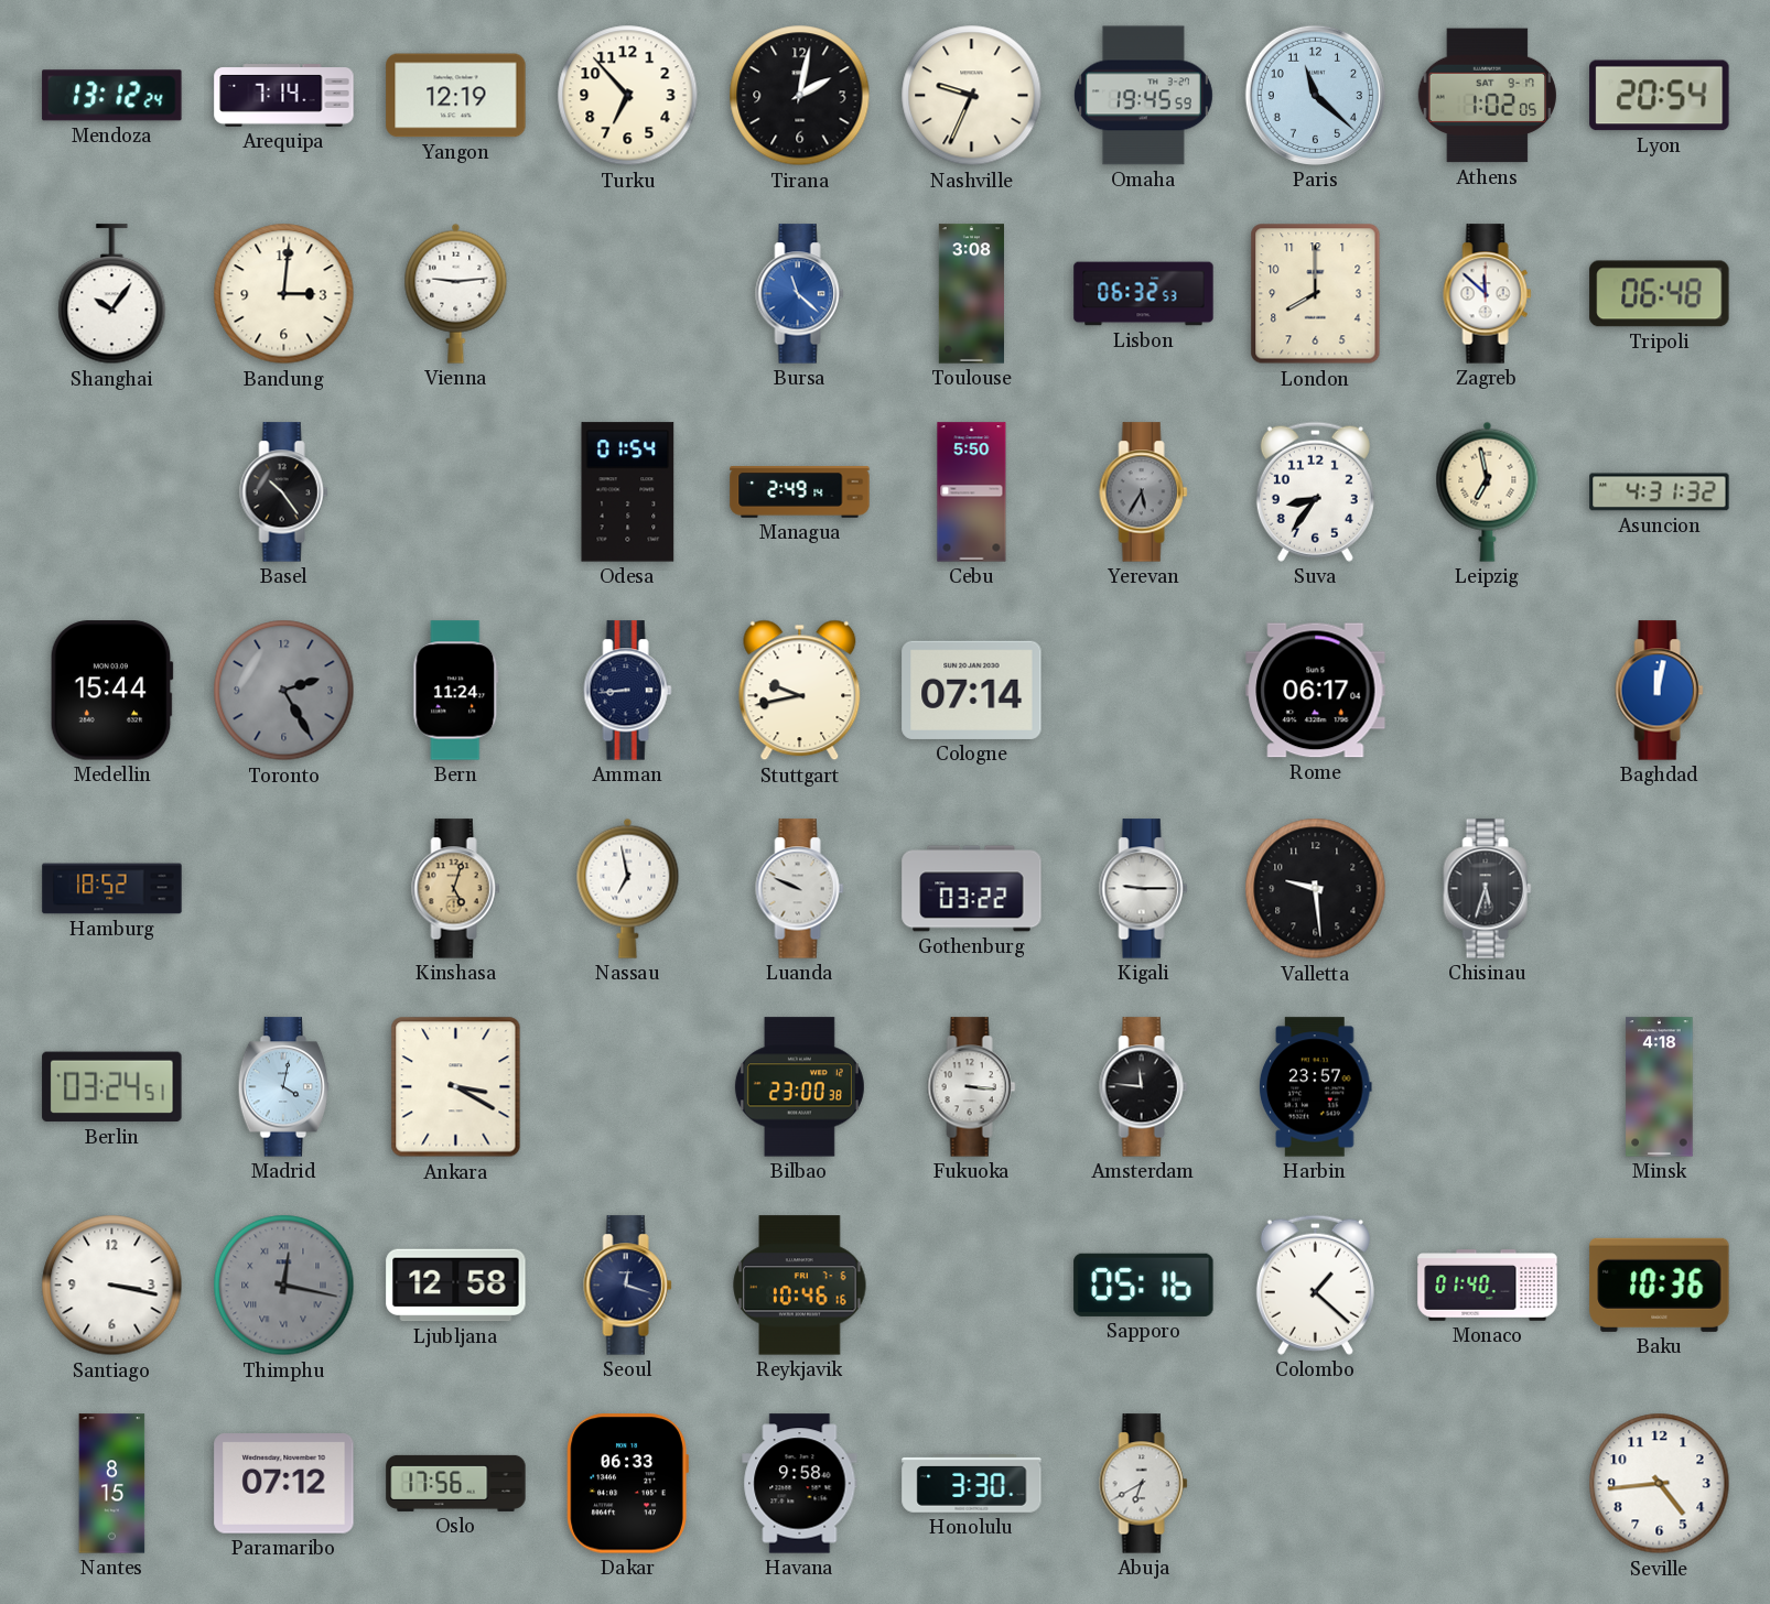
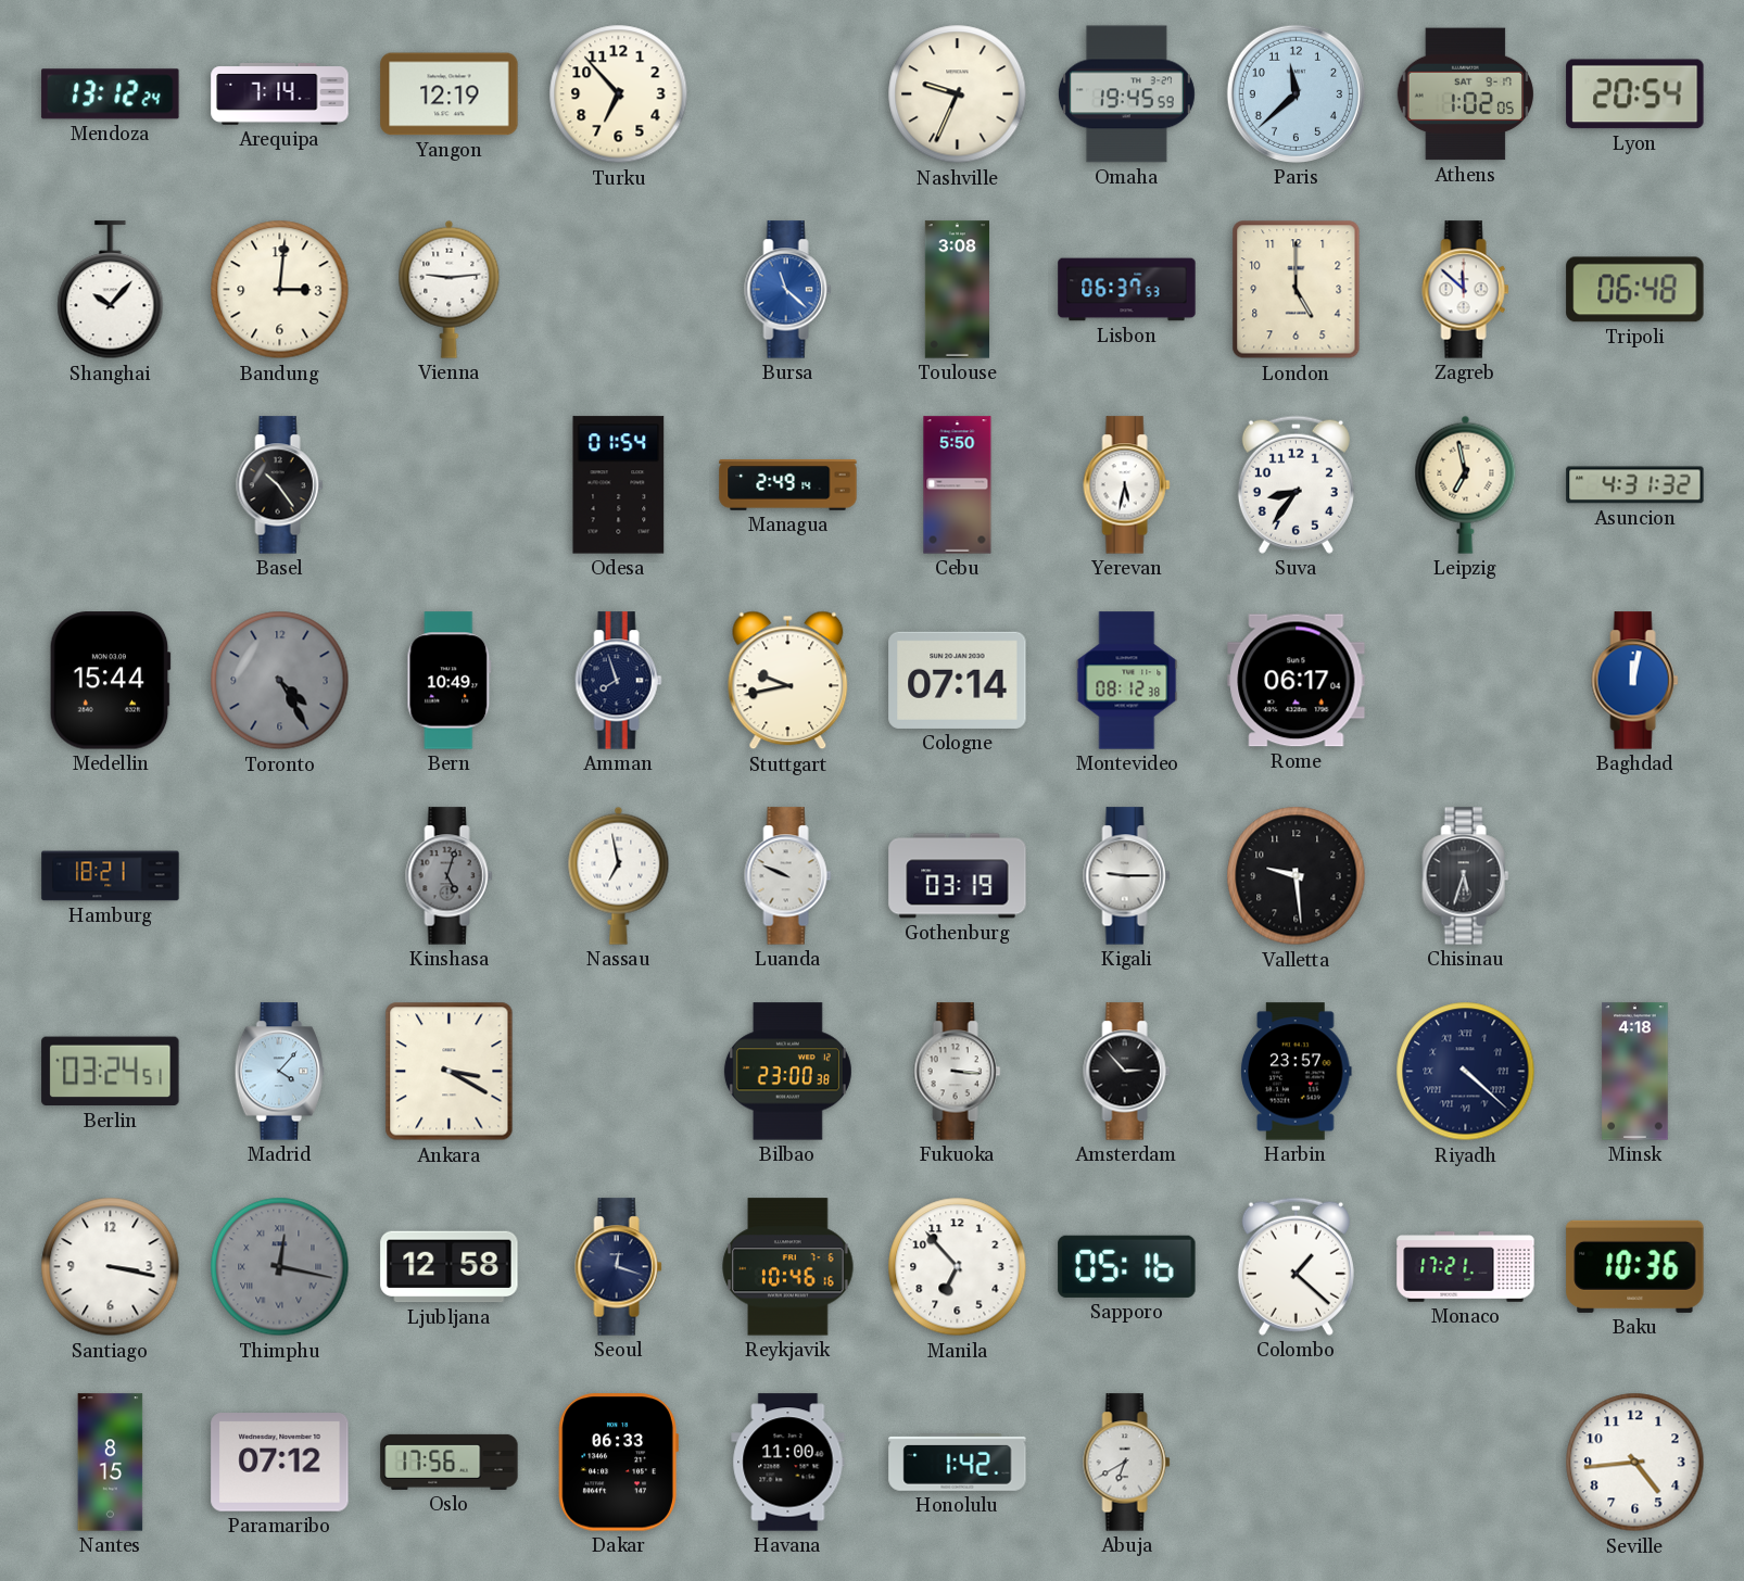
Tirana: 2:02 -> none
Paris: 11:22 -> 11:38
Shanghai: 10:06 -> 10:07
Lisbon: 06:32 -> 06:37
London: 8:00 -> 5:00
Yerevan: 5:35 -> 5:32
Yerevan dial: grey -> white
Toronto: 2:25 -> 4:25
Bern: 11:24 -> 10:49
Amman: 8:44 -> 7:57
Montevideo: none -> 08:12
Hamburg: 18:52 -> 18:21
Kinshasa dial: champagne -> grey
Gothenburg: 03:22 -> 03:19
Madrid: 4:02 -> 4:07
Amsterdam: 11:46 -> 2:53
Riyadh: none -> 4:22
Manila: none -> 6:53
Monaco: 01:40 -> 17:21
Havana: 9:58 -> 11:00
Honolulu: 3:30 -> 1:42
